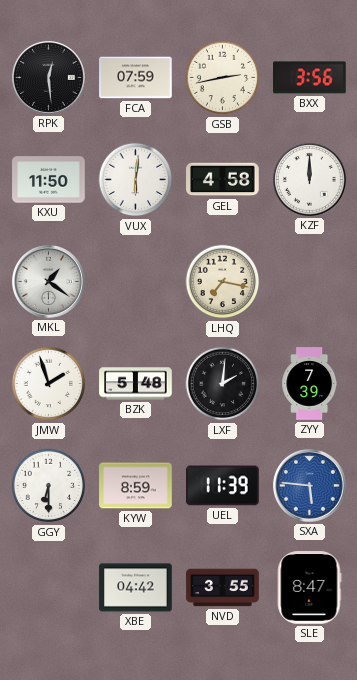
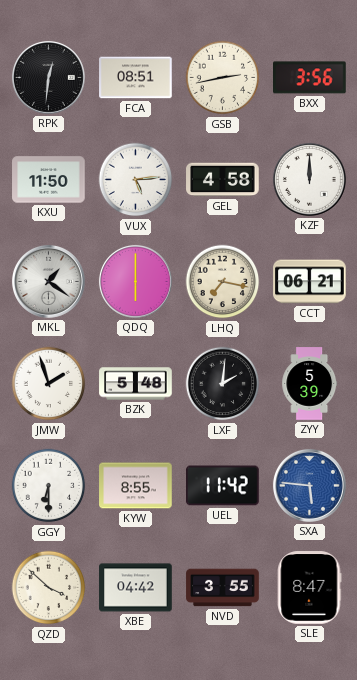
RPK: 12:29 -> 12:31
FCA: 07:59 -> 08:51
VUX: 6:01 -> 5:14
QDQ: none -> 6:00
CCT: none -> 06:21
ZYY: 7:39 -> 5:39
KYW: 8:59 -> 8:55
UEL: 11:39 -> 11:42
QZD: none -> 3:52
